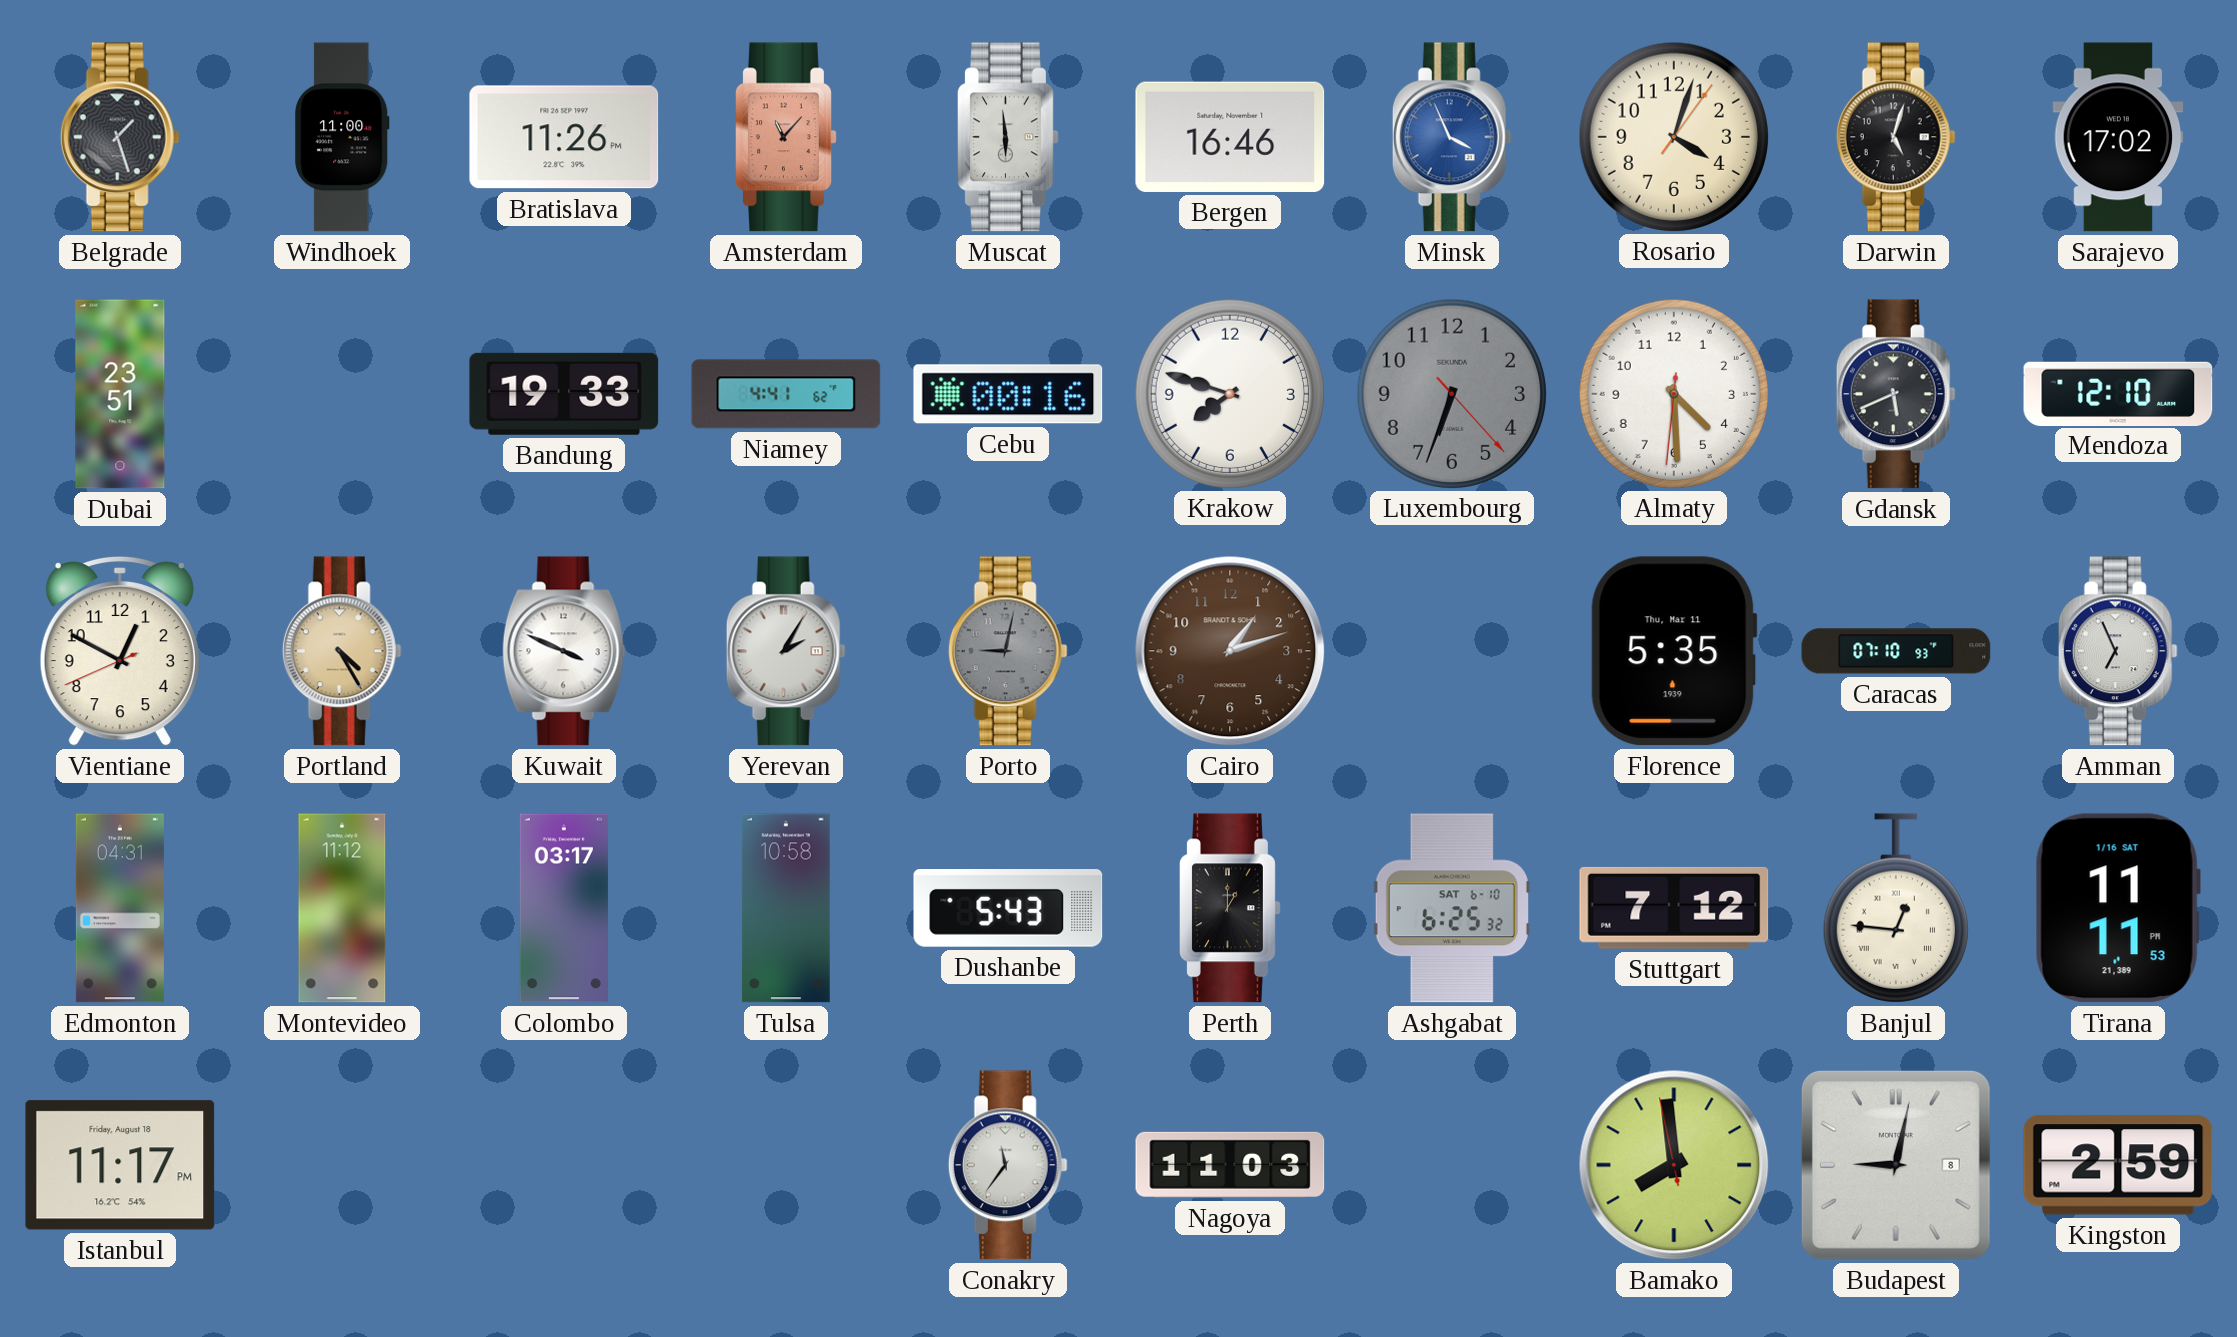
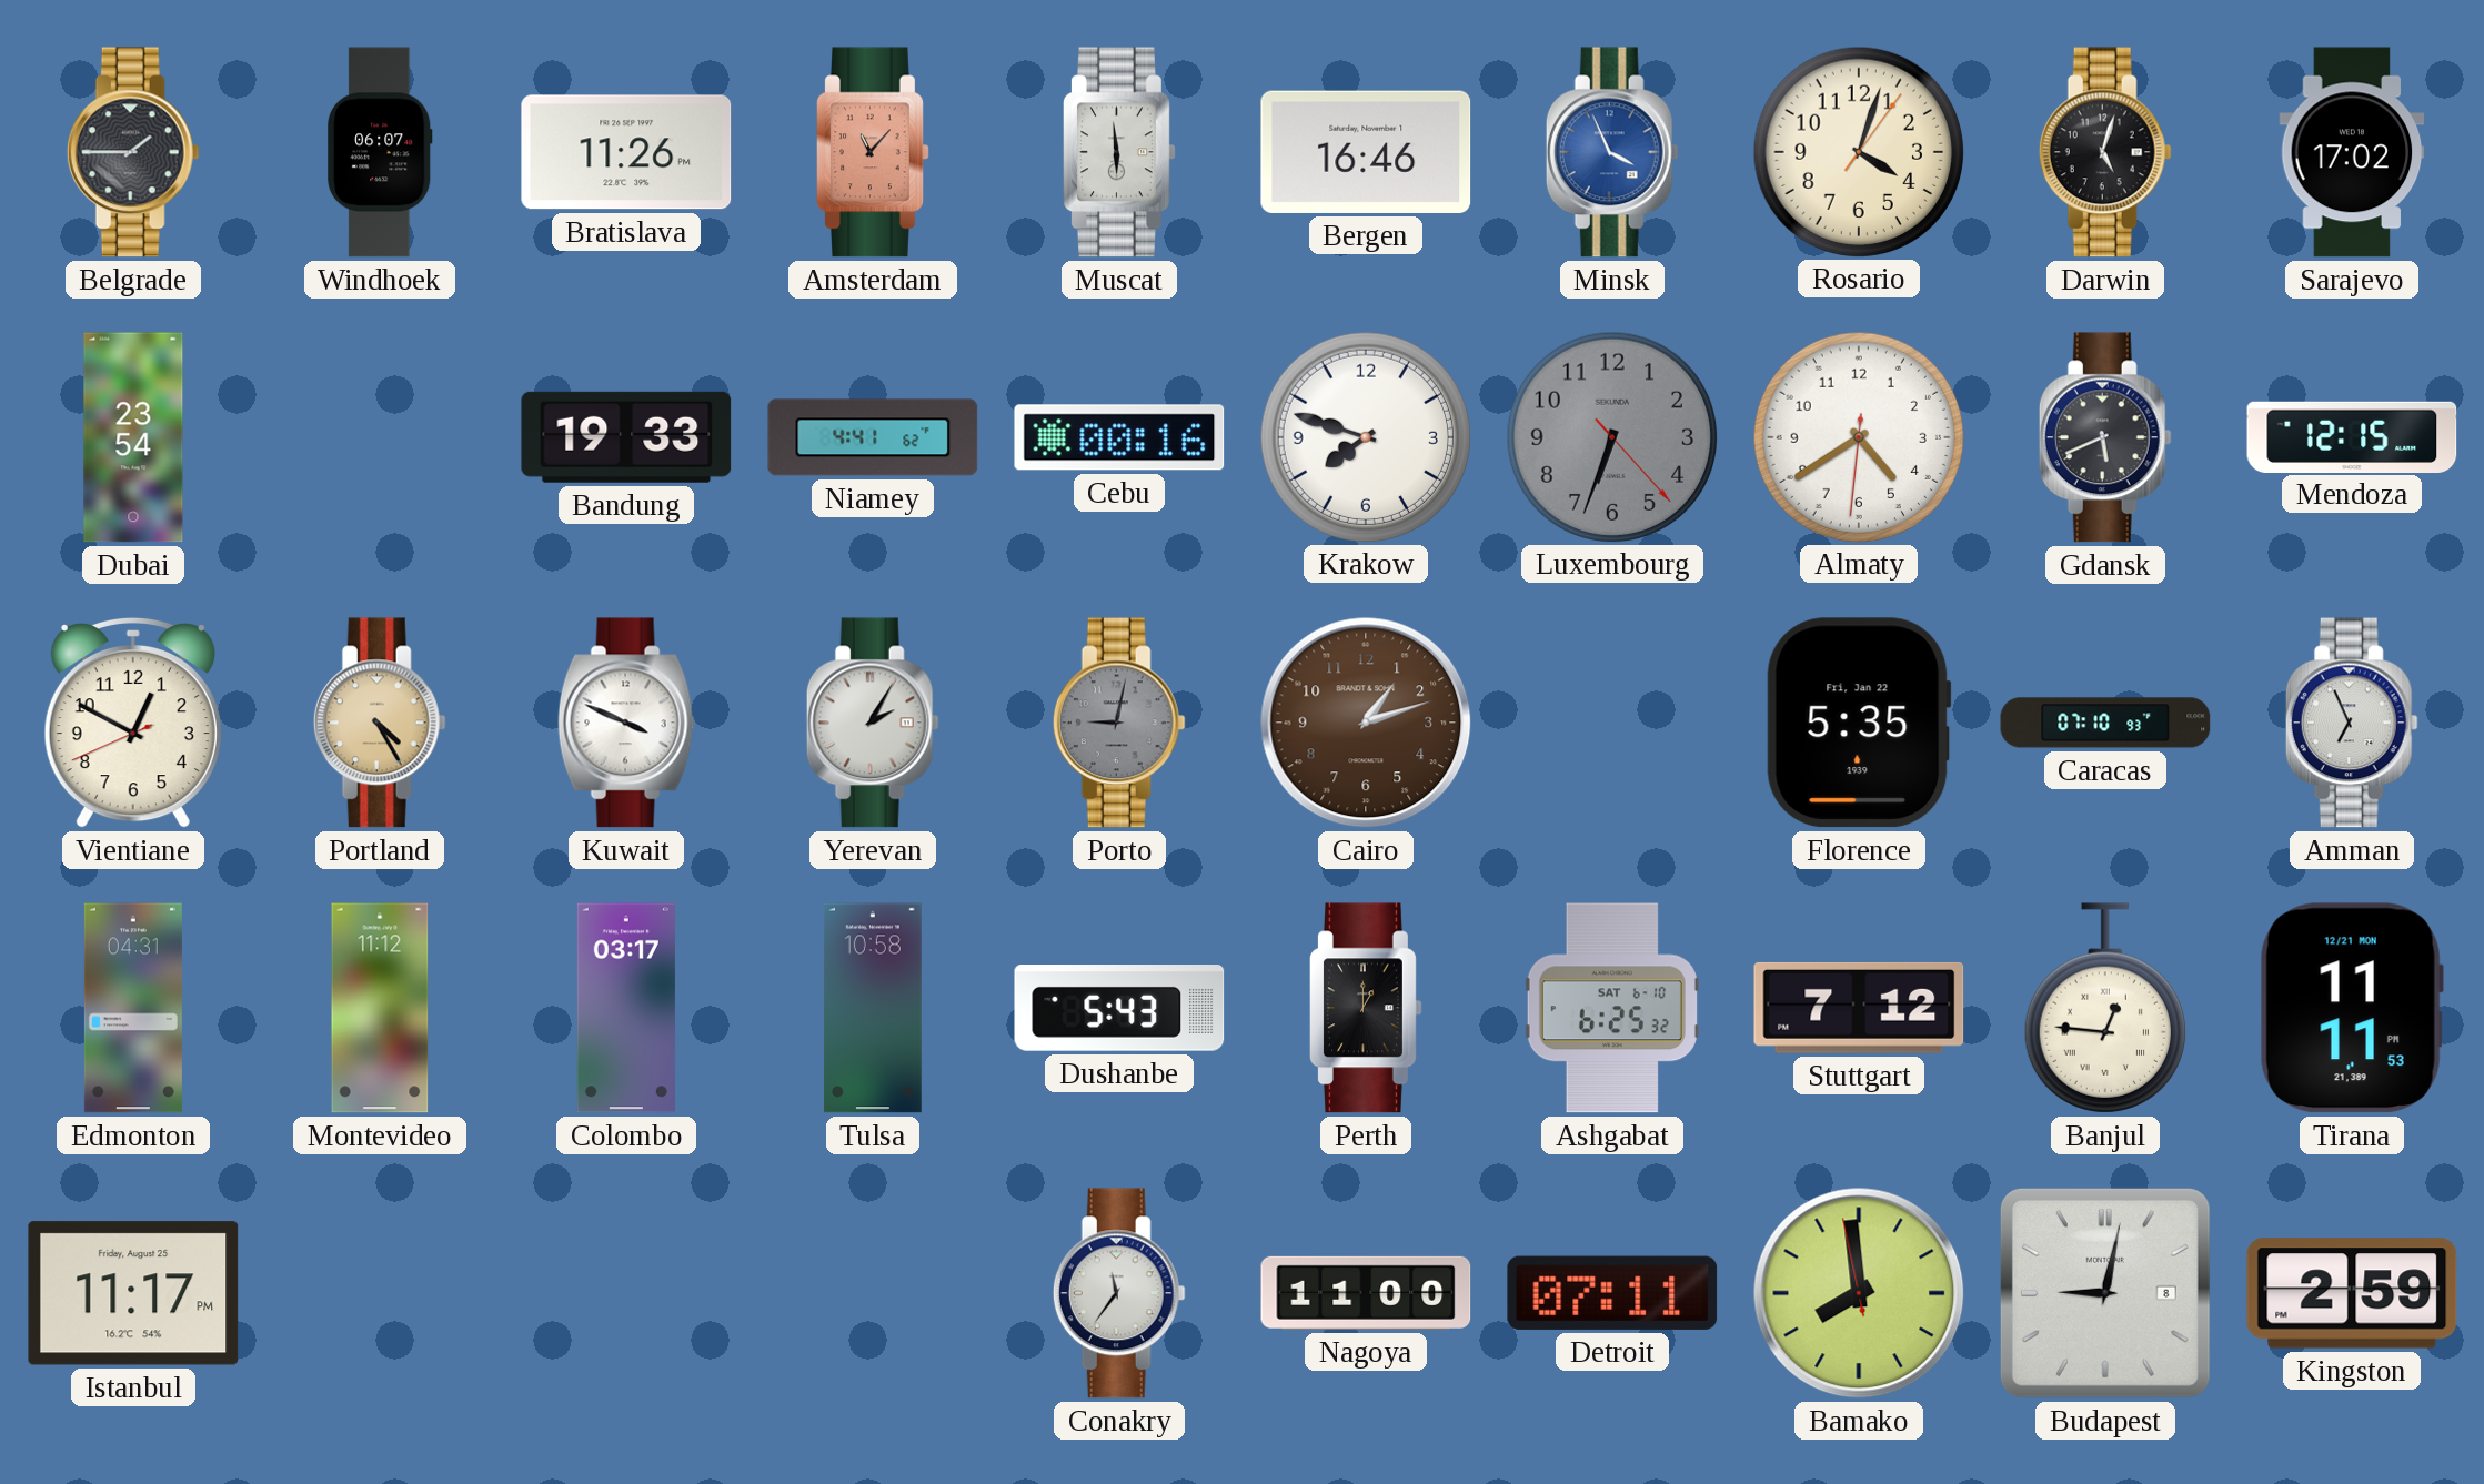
Belgrade: 1:27 -> 1:45
Windhoek: 11:00 -> 06:07
Dubai: 23:51 -> 23:54
Almaty: 4:29 -> 4:39
Mendoza: 12:10 -> 12:15
Florence date: Thu, Mar 11 -> Fri, Jan 22
Tirana date: 1/16 SAT -> 12/21 MON
Istanbul date: Friday, August 18 -> Friday, August 25
Nagoya: 11:03 -> 11:00
Detroit: none -> 07:11
